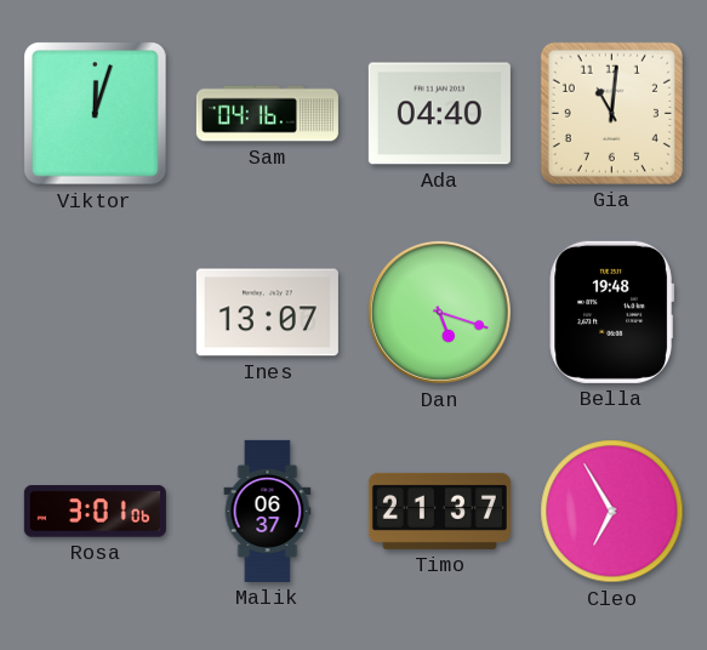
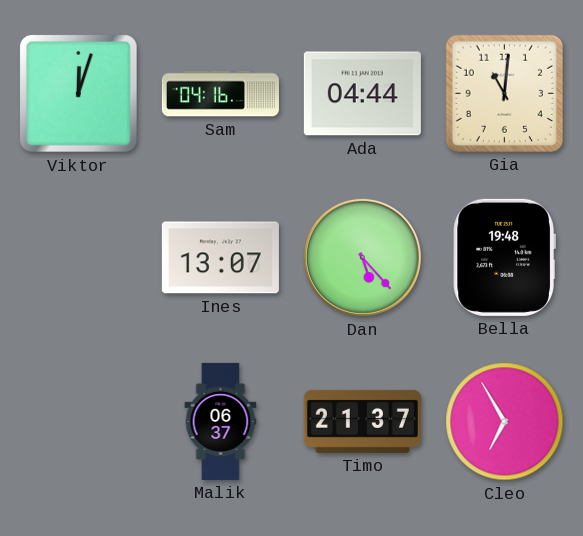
Ada: 04:40 -> 04:44
Dan: 5:18 -> 5:23
Rosa: 3:01 -> none
